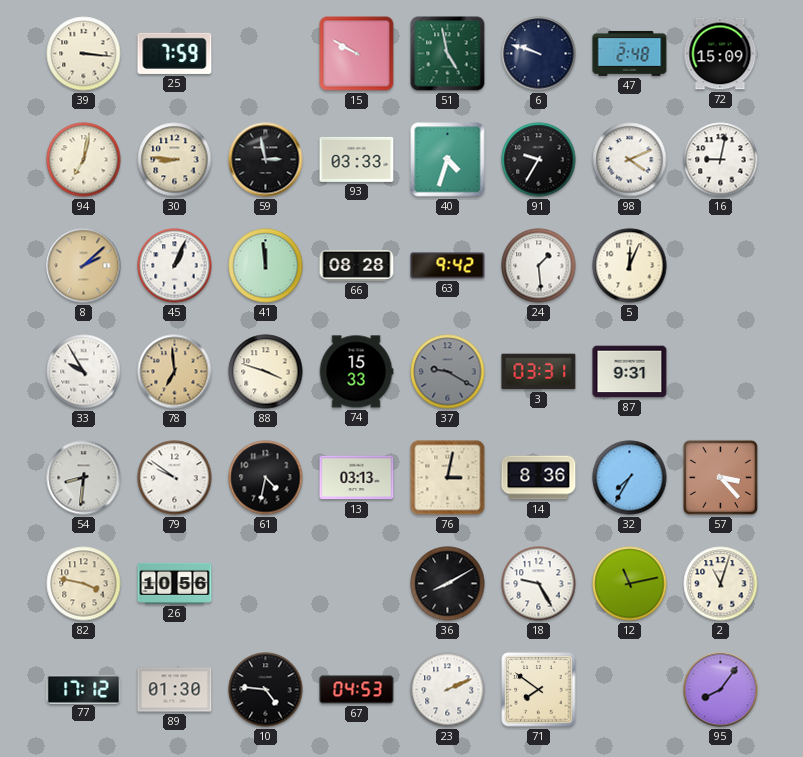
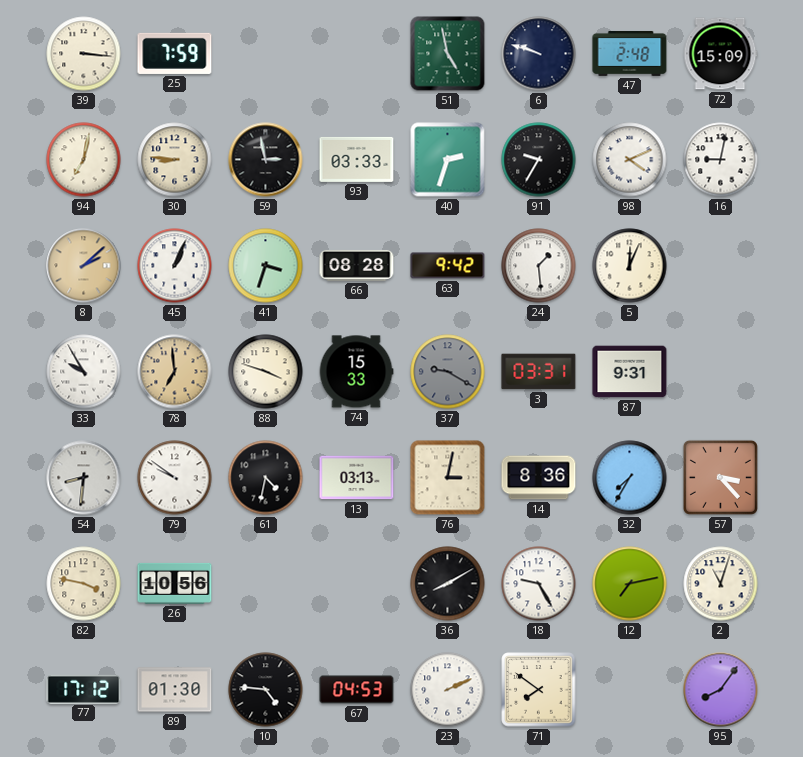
15: 9:50 -> none
40: 4:33 -> 2:33
41: 11:59 -> 3:33
12: 11:13 -> 7:13
